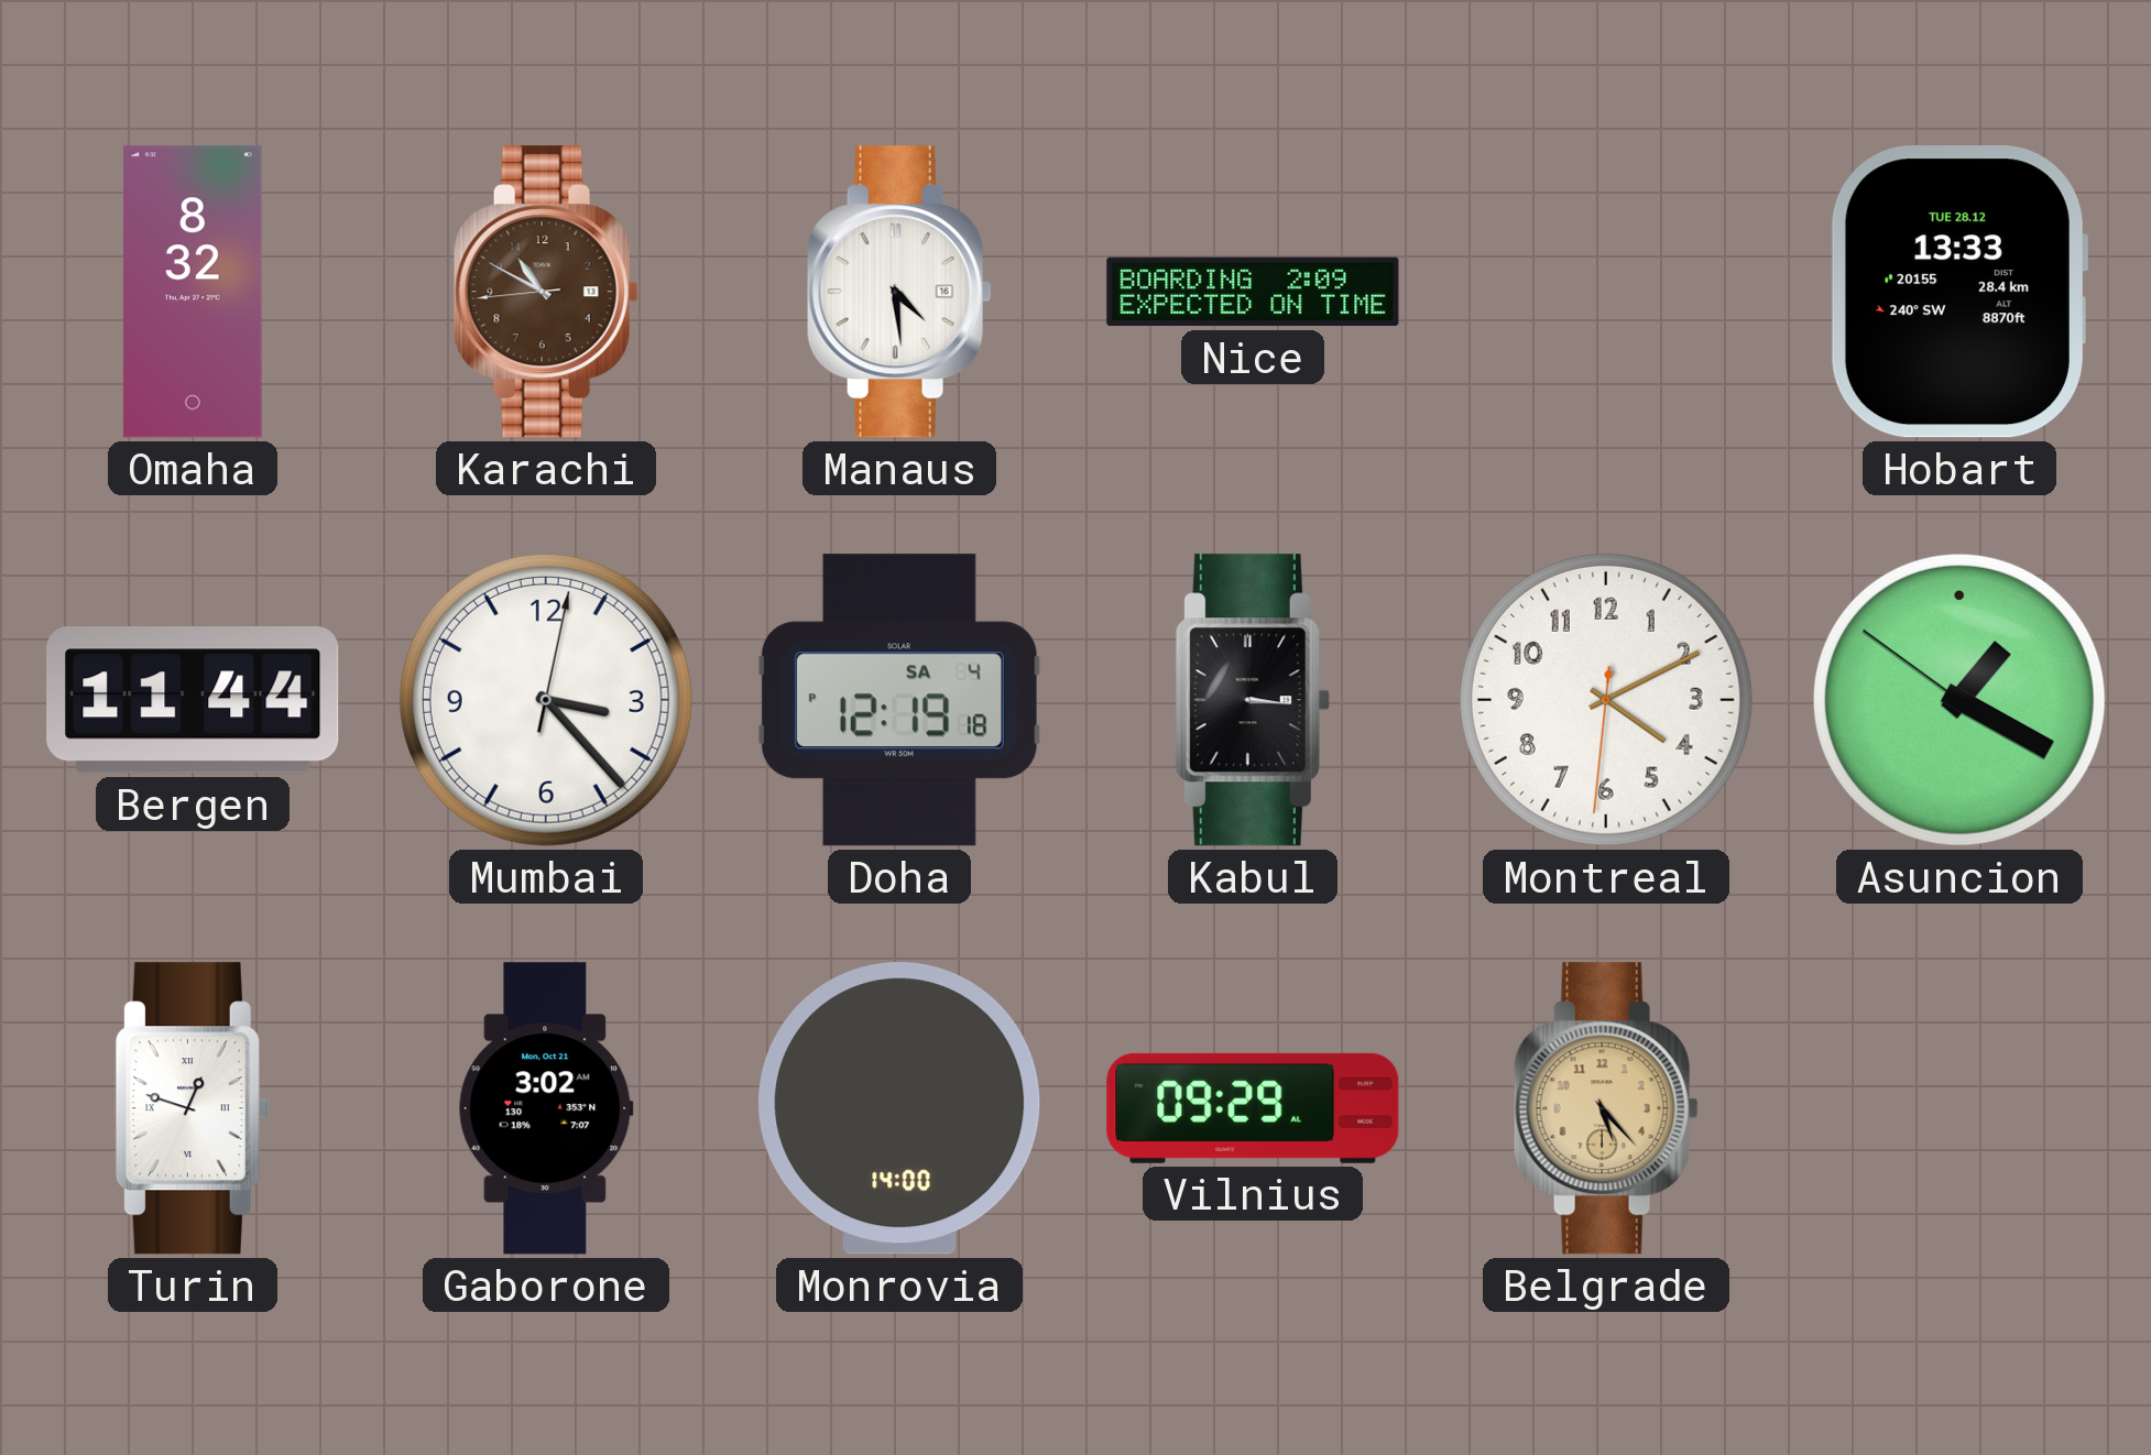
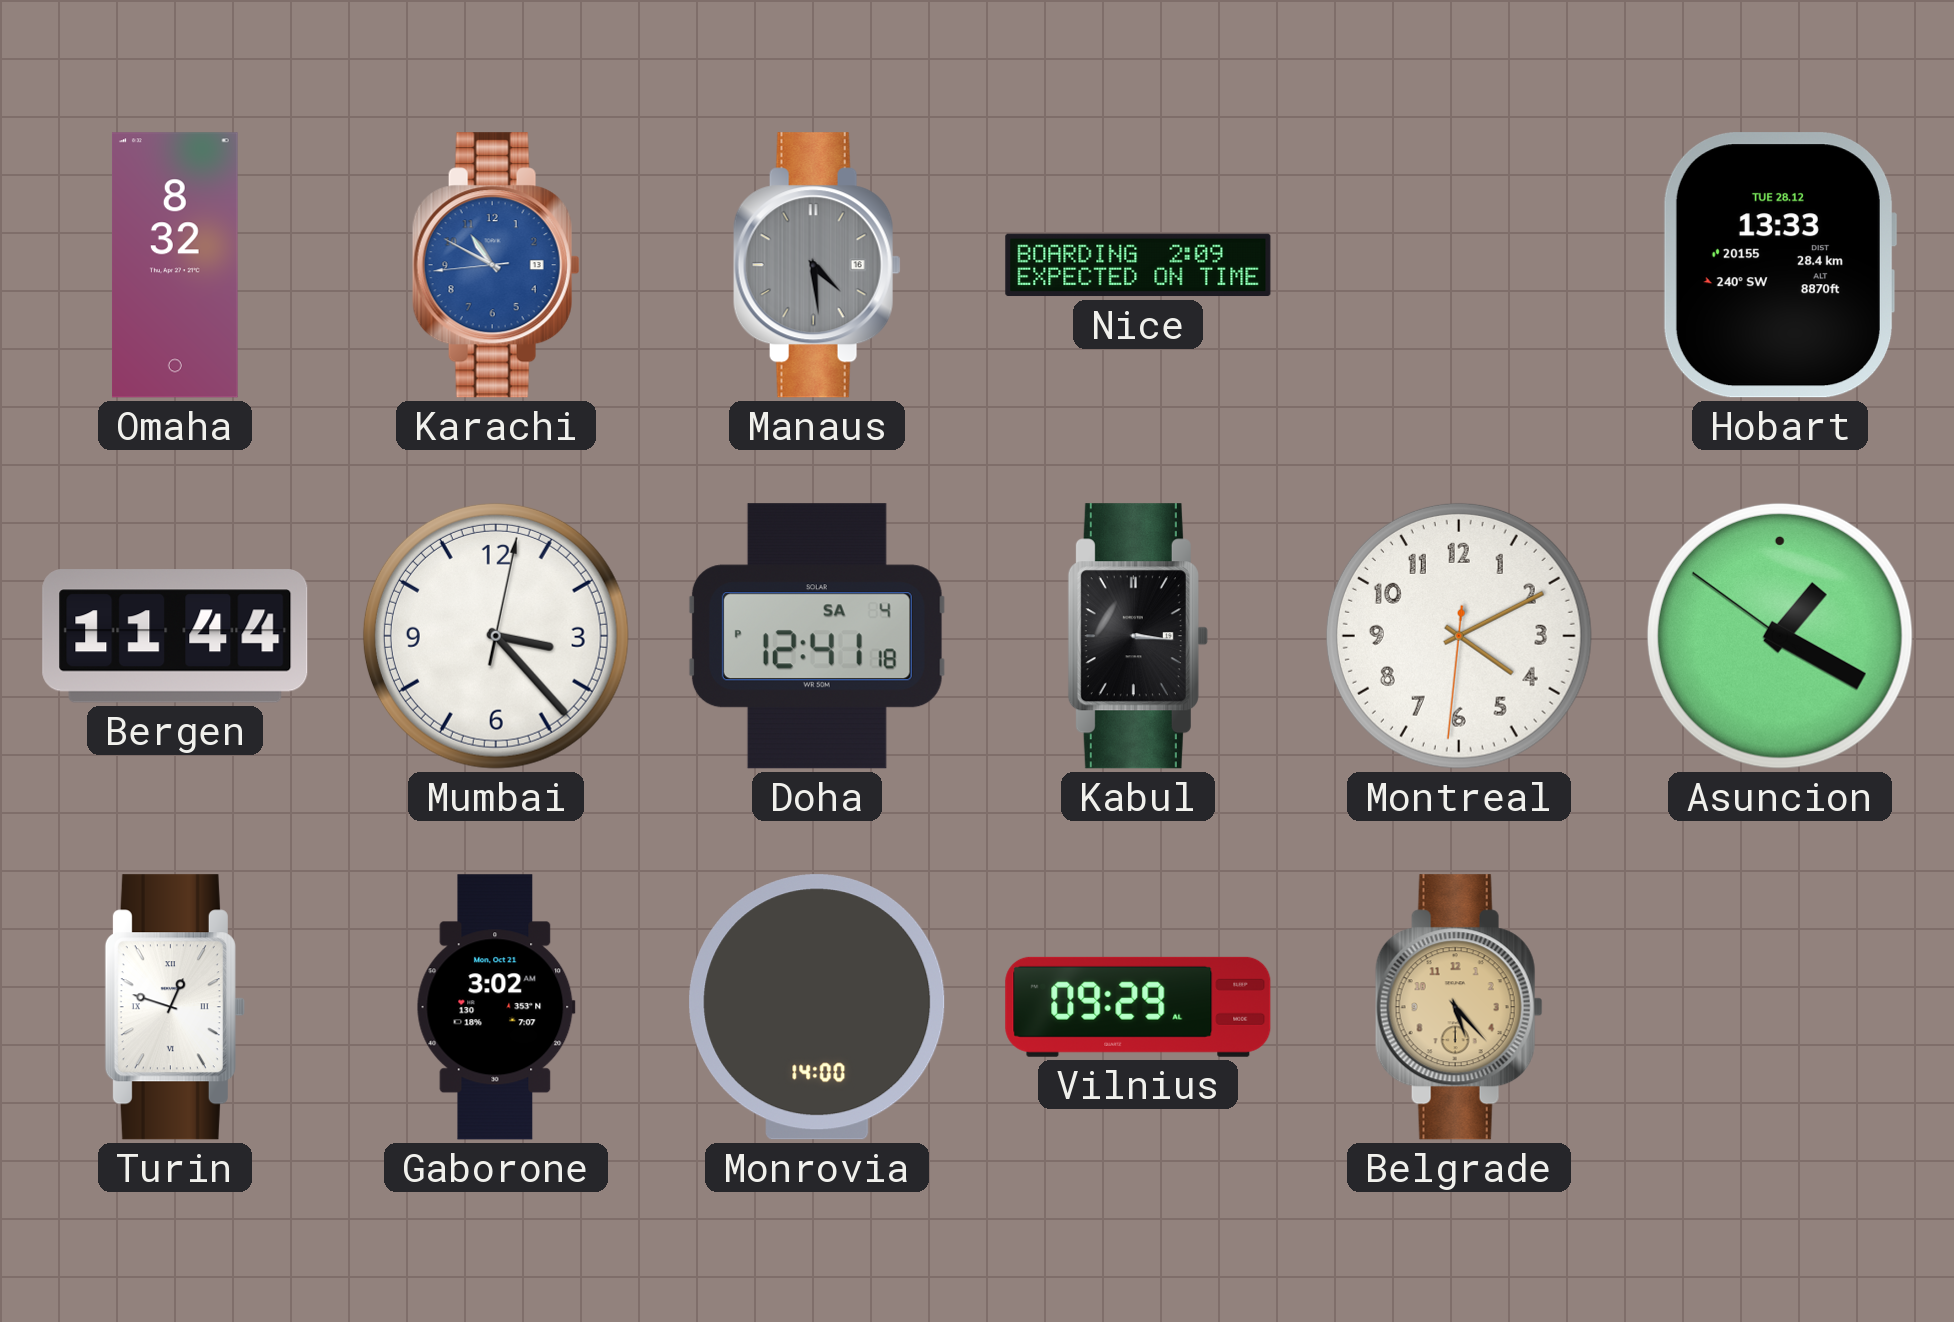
Karachi dial: brown -> blue
Manaus dial: white -> grey
Doha: 12:19 -> 12:41
